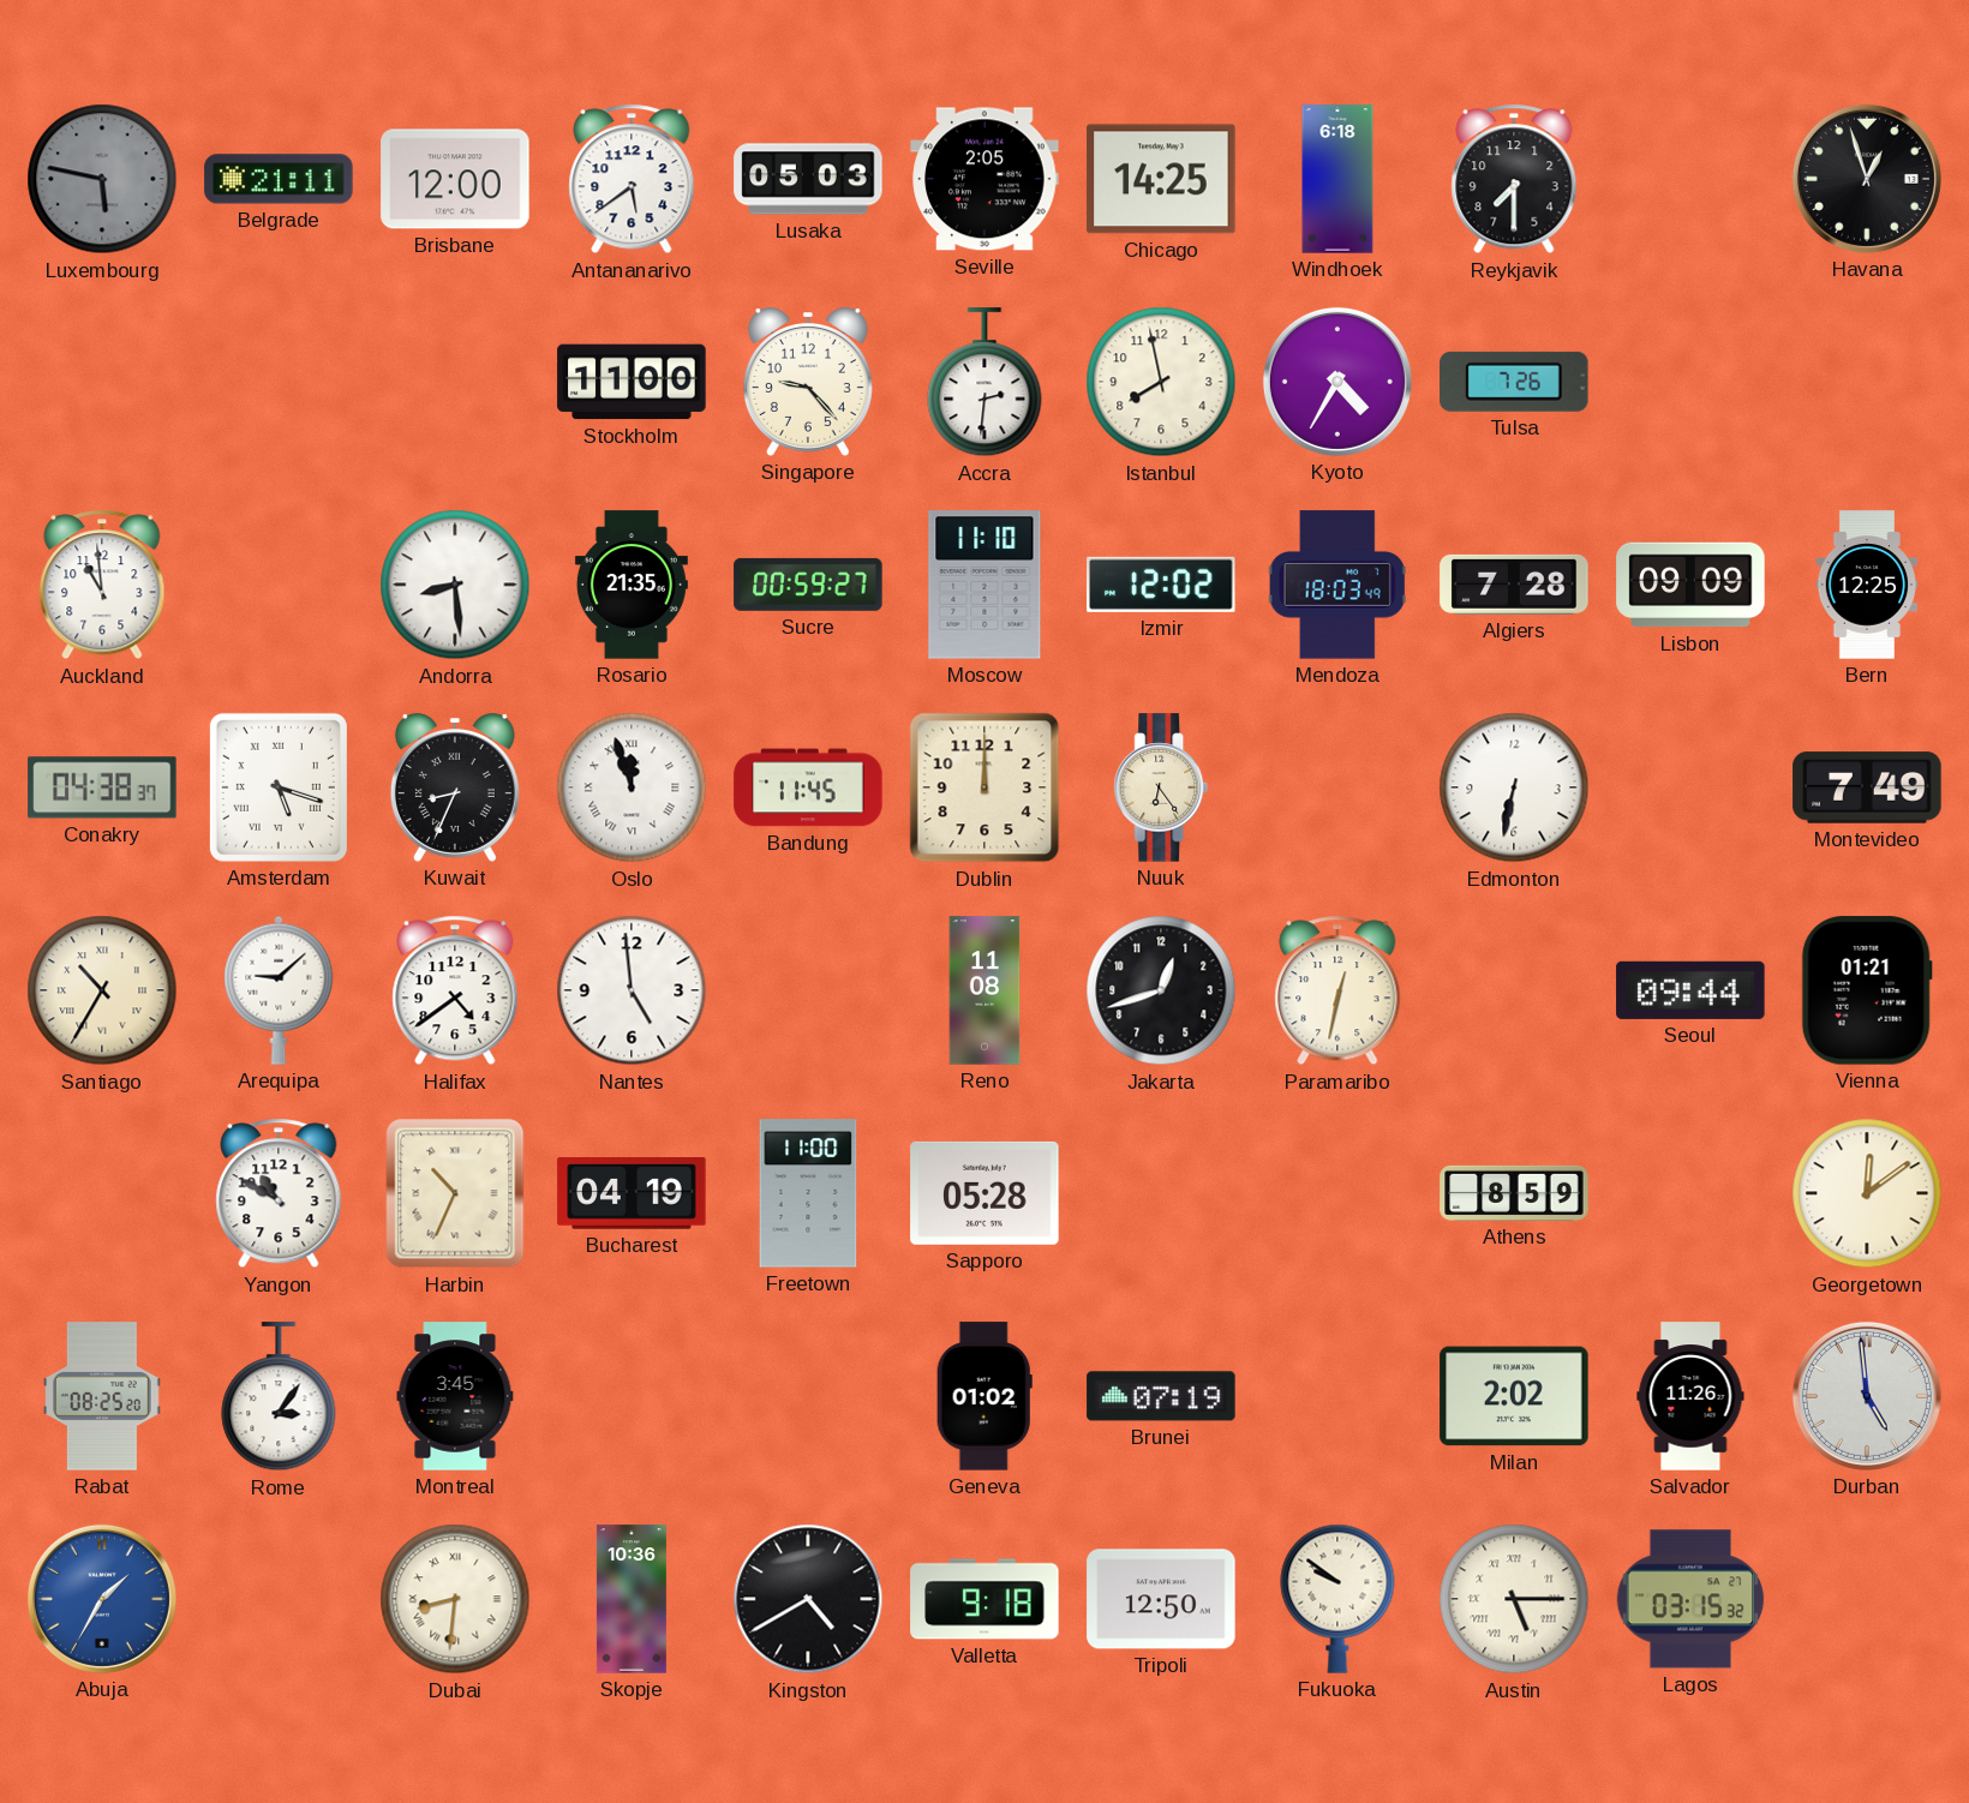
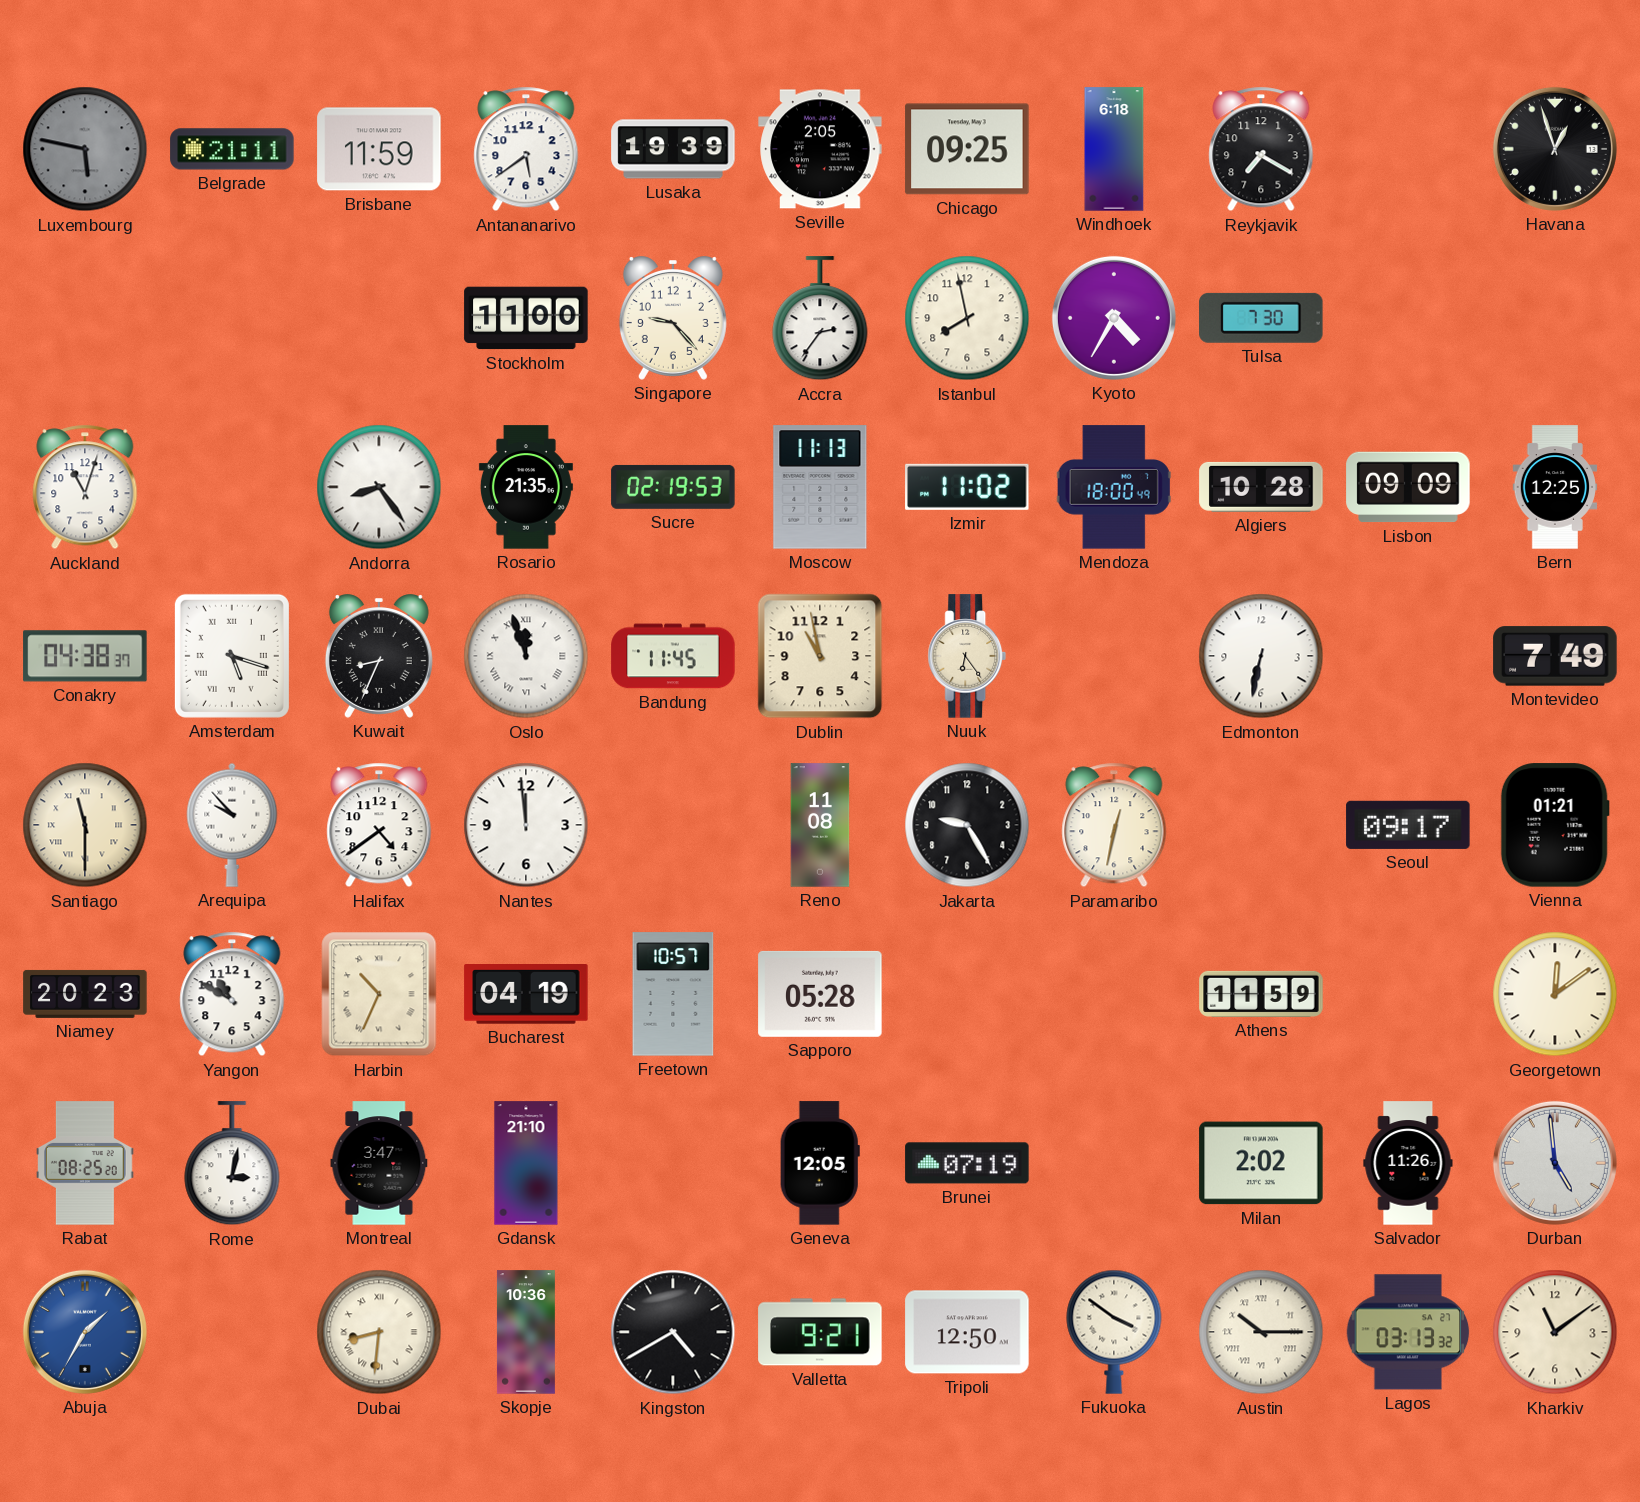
Brisbane: 12:00 -> 11:59
Lusaka: 05:03 -> 19:39
Chicago: 14:25 -> 09:25
Reykjavik: 7:30 -> 7:20
Accra: 2:31 -> 2:36
Tulsa: 7:26 -> 7:30
Auckland: 10:59 -> 11:03
Andorra: 8:29 -> 8:24
Sucre: 00:59 -> 02:19
Moscow: 11:10 -> 11:13
Izmir: 12:02 -> 11:02
Mendoza: 18:03 -> 18:00
Algiers: 7:28 -> 10:28
Dublin: 12:00 -> 10:58
Santiago: 10:35 -> 11:30
Arequipa: 9:08 -> 9:53
Nantes: 4:59 -> 11:59
Jakarta: 12:42 -> 9:25
Seoul: 09:44 -> 09:17
Niamey: none -> 20:23
Freetown: 11:00 -> 10:57
Athens: 8:59 -> 11:59
Rome: 3:06 -> 3:02
Montreal: 3:45 -> 3:47
Gdansk: none -> 21:10
Geneva: 01:02 -> 12:05
Valletta: 9:18 -> 9:21
Fukuoka: 9:51 -> 3:51
Austin: 5:15 -> 10:15
Lagos: 03:15 -> 03:13
Kharkiv: none -> 11:09
